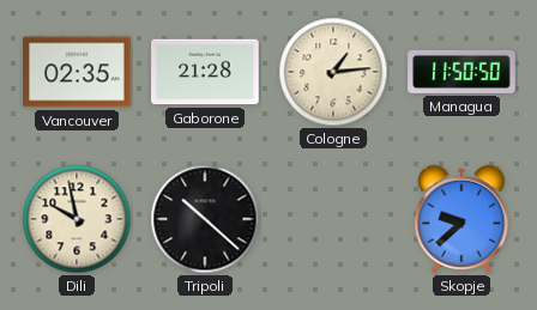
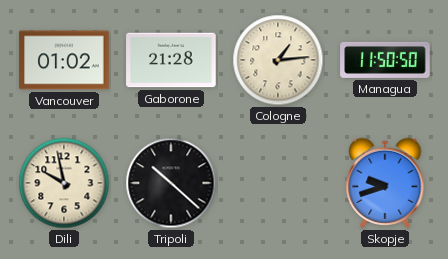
Vancouver: 02:35 -> 01:02
Skopje: 9:38 -> 9:42
